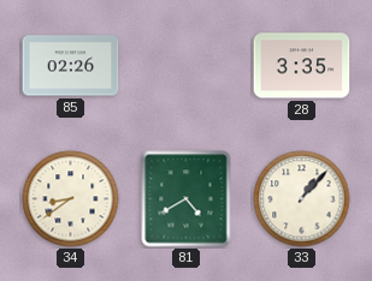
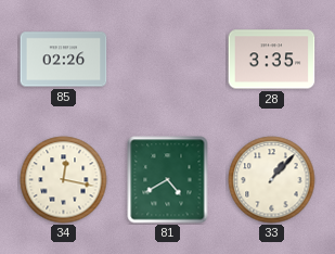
34: 8:39 -> 12:17
